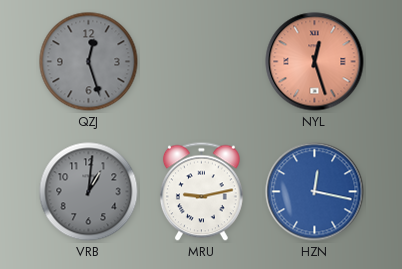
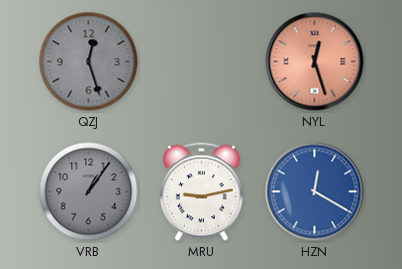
VRB: 1:01 -> 1:06
HZN: 12:17 -> 12:20
